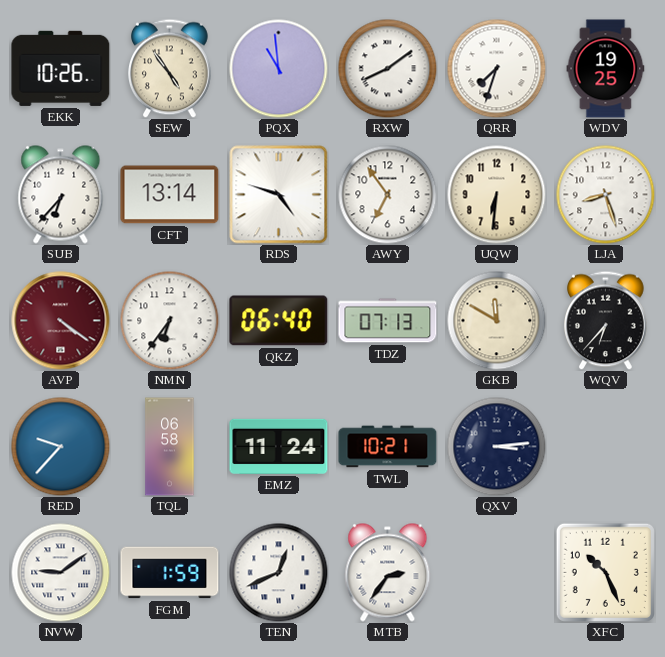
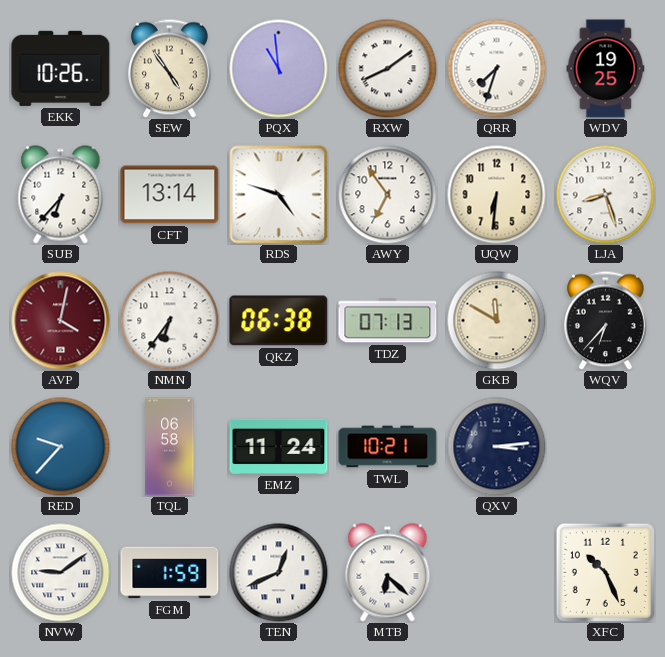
AVP: 4:21 -> 4:02
QKZ: 06:40 -> 06:38
MTB: 2:36 -> 6:22
